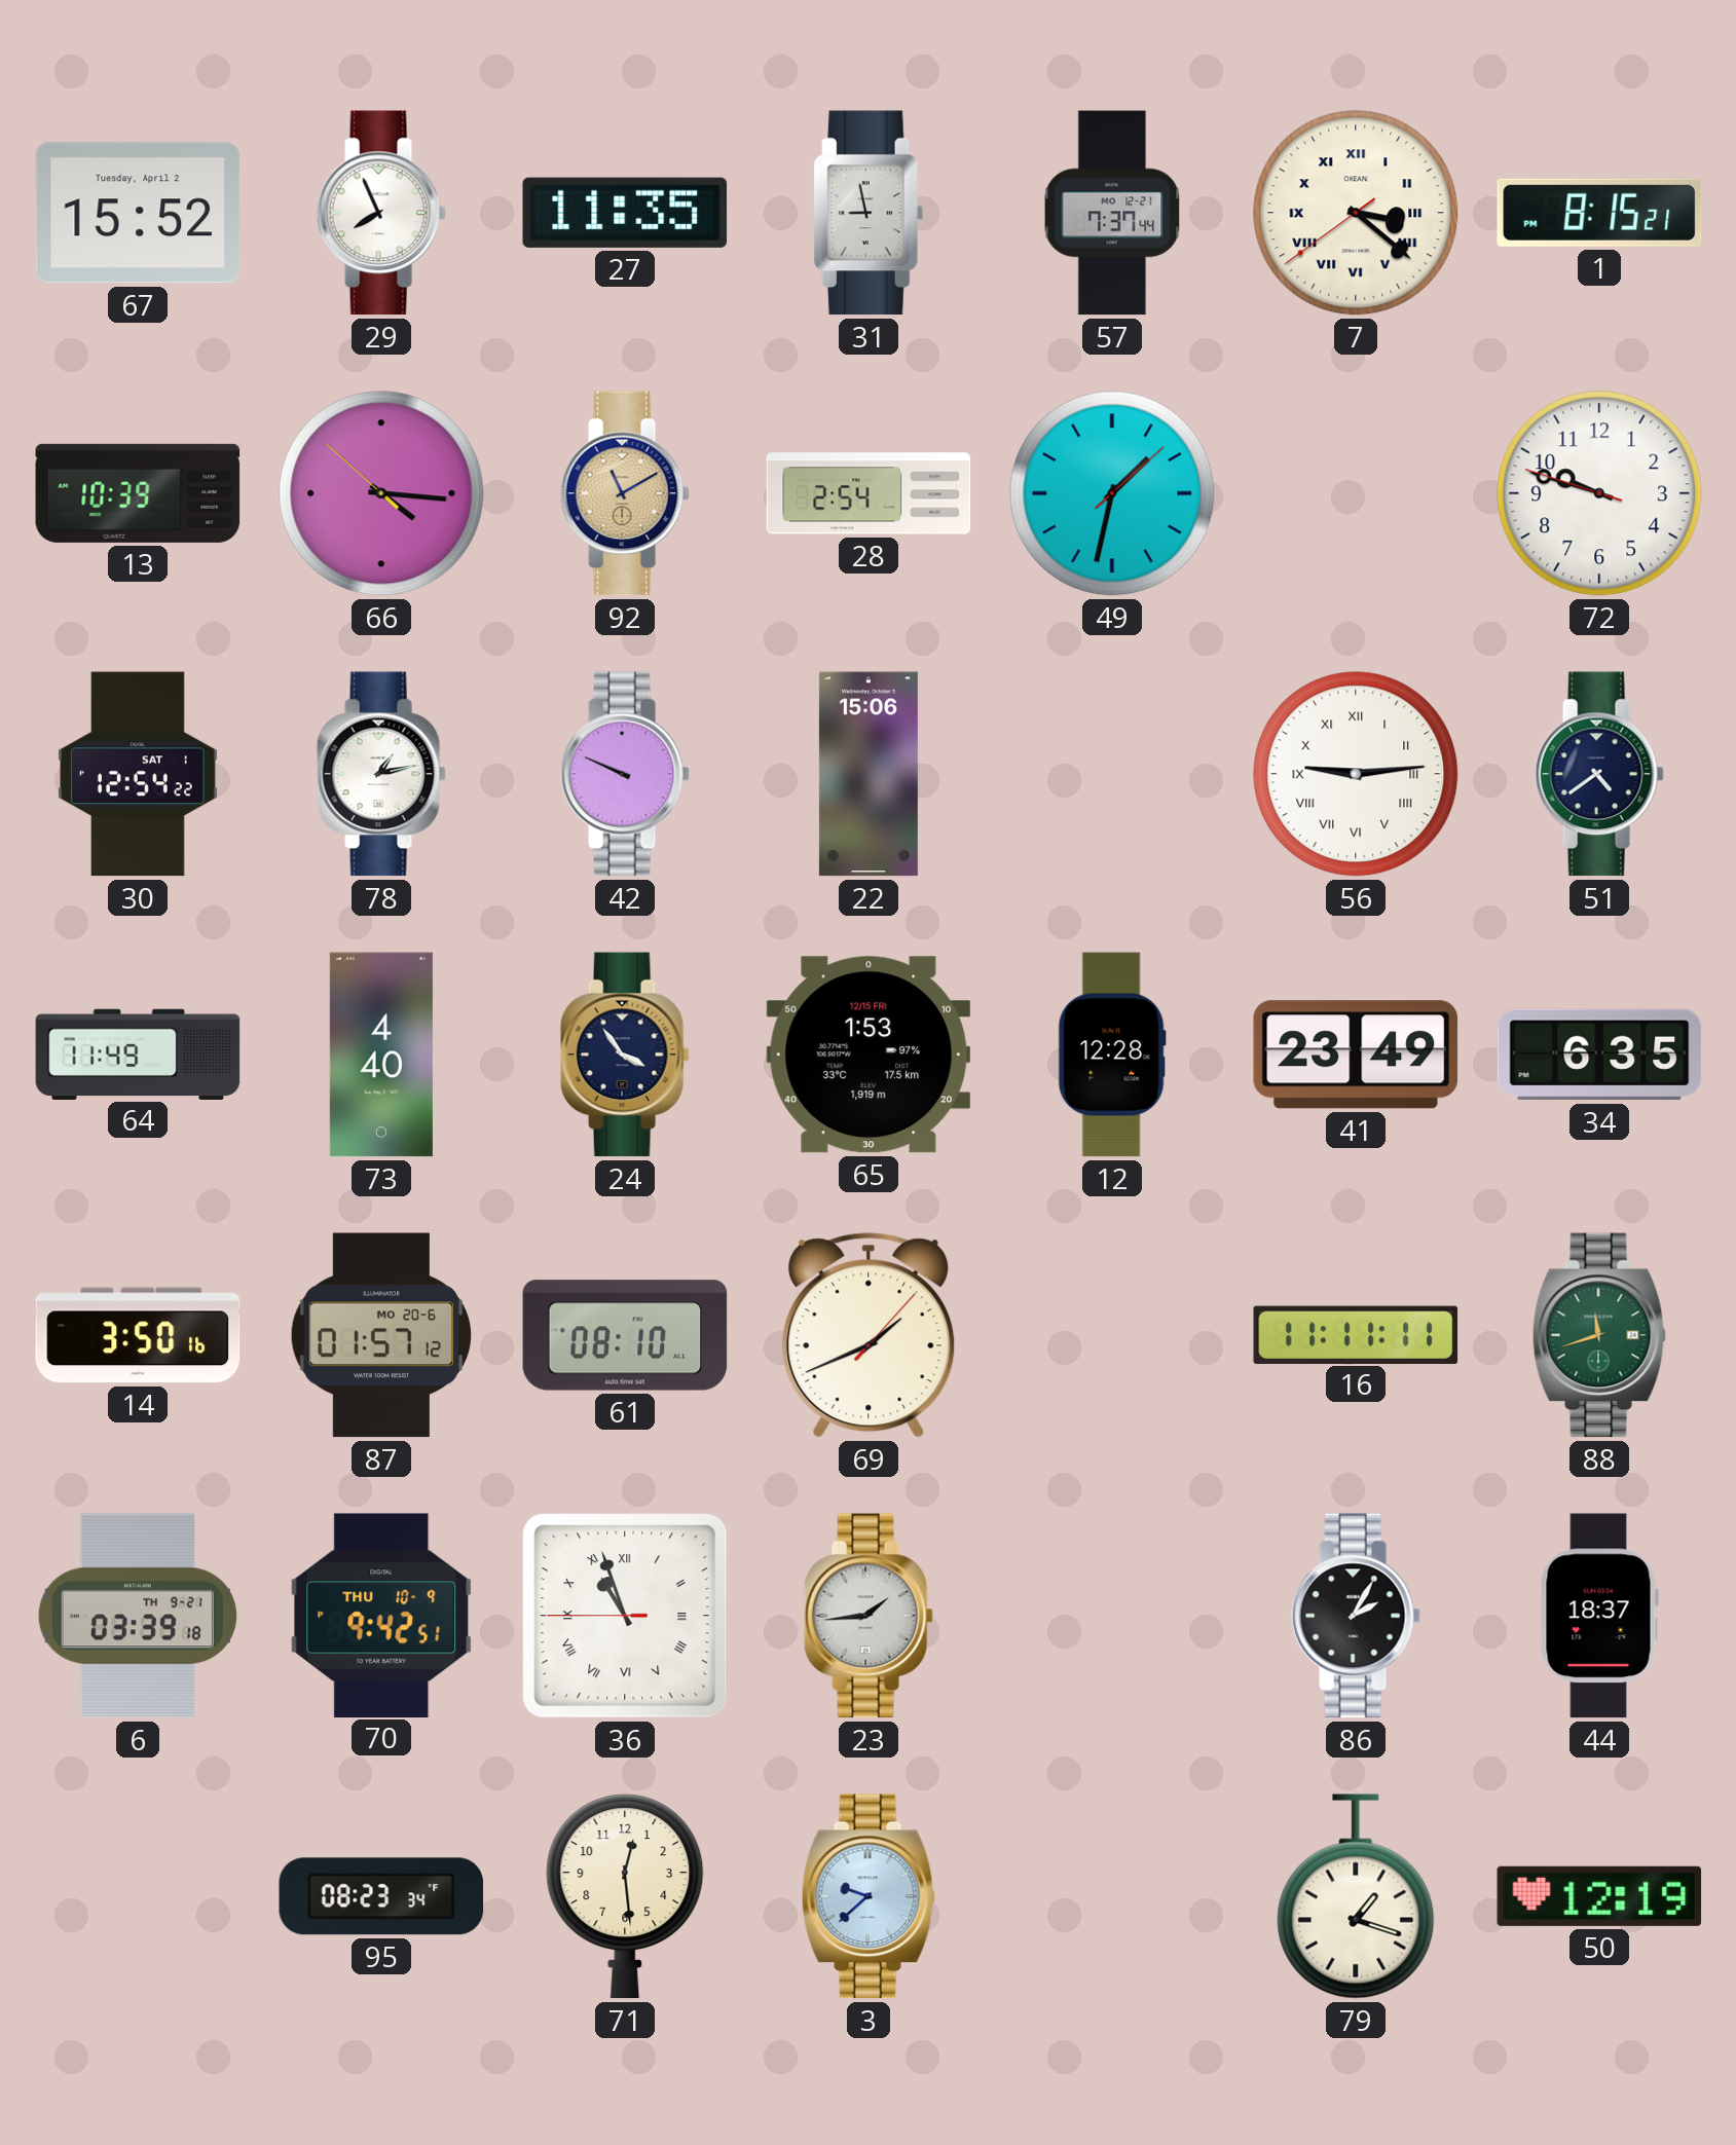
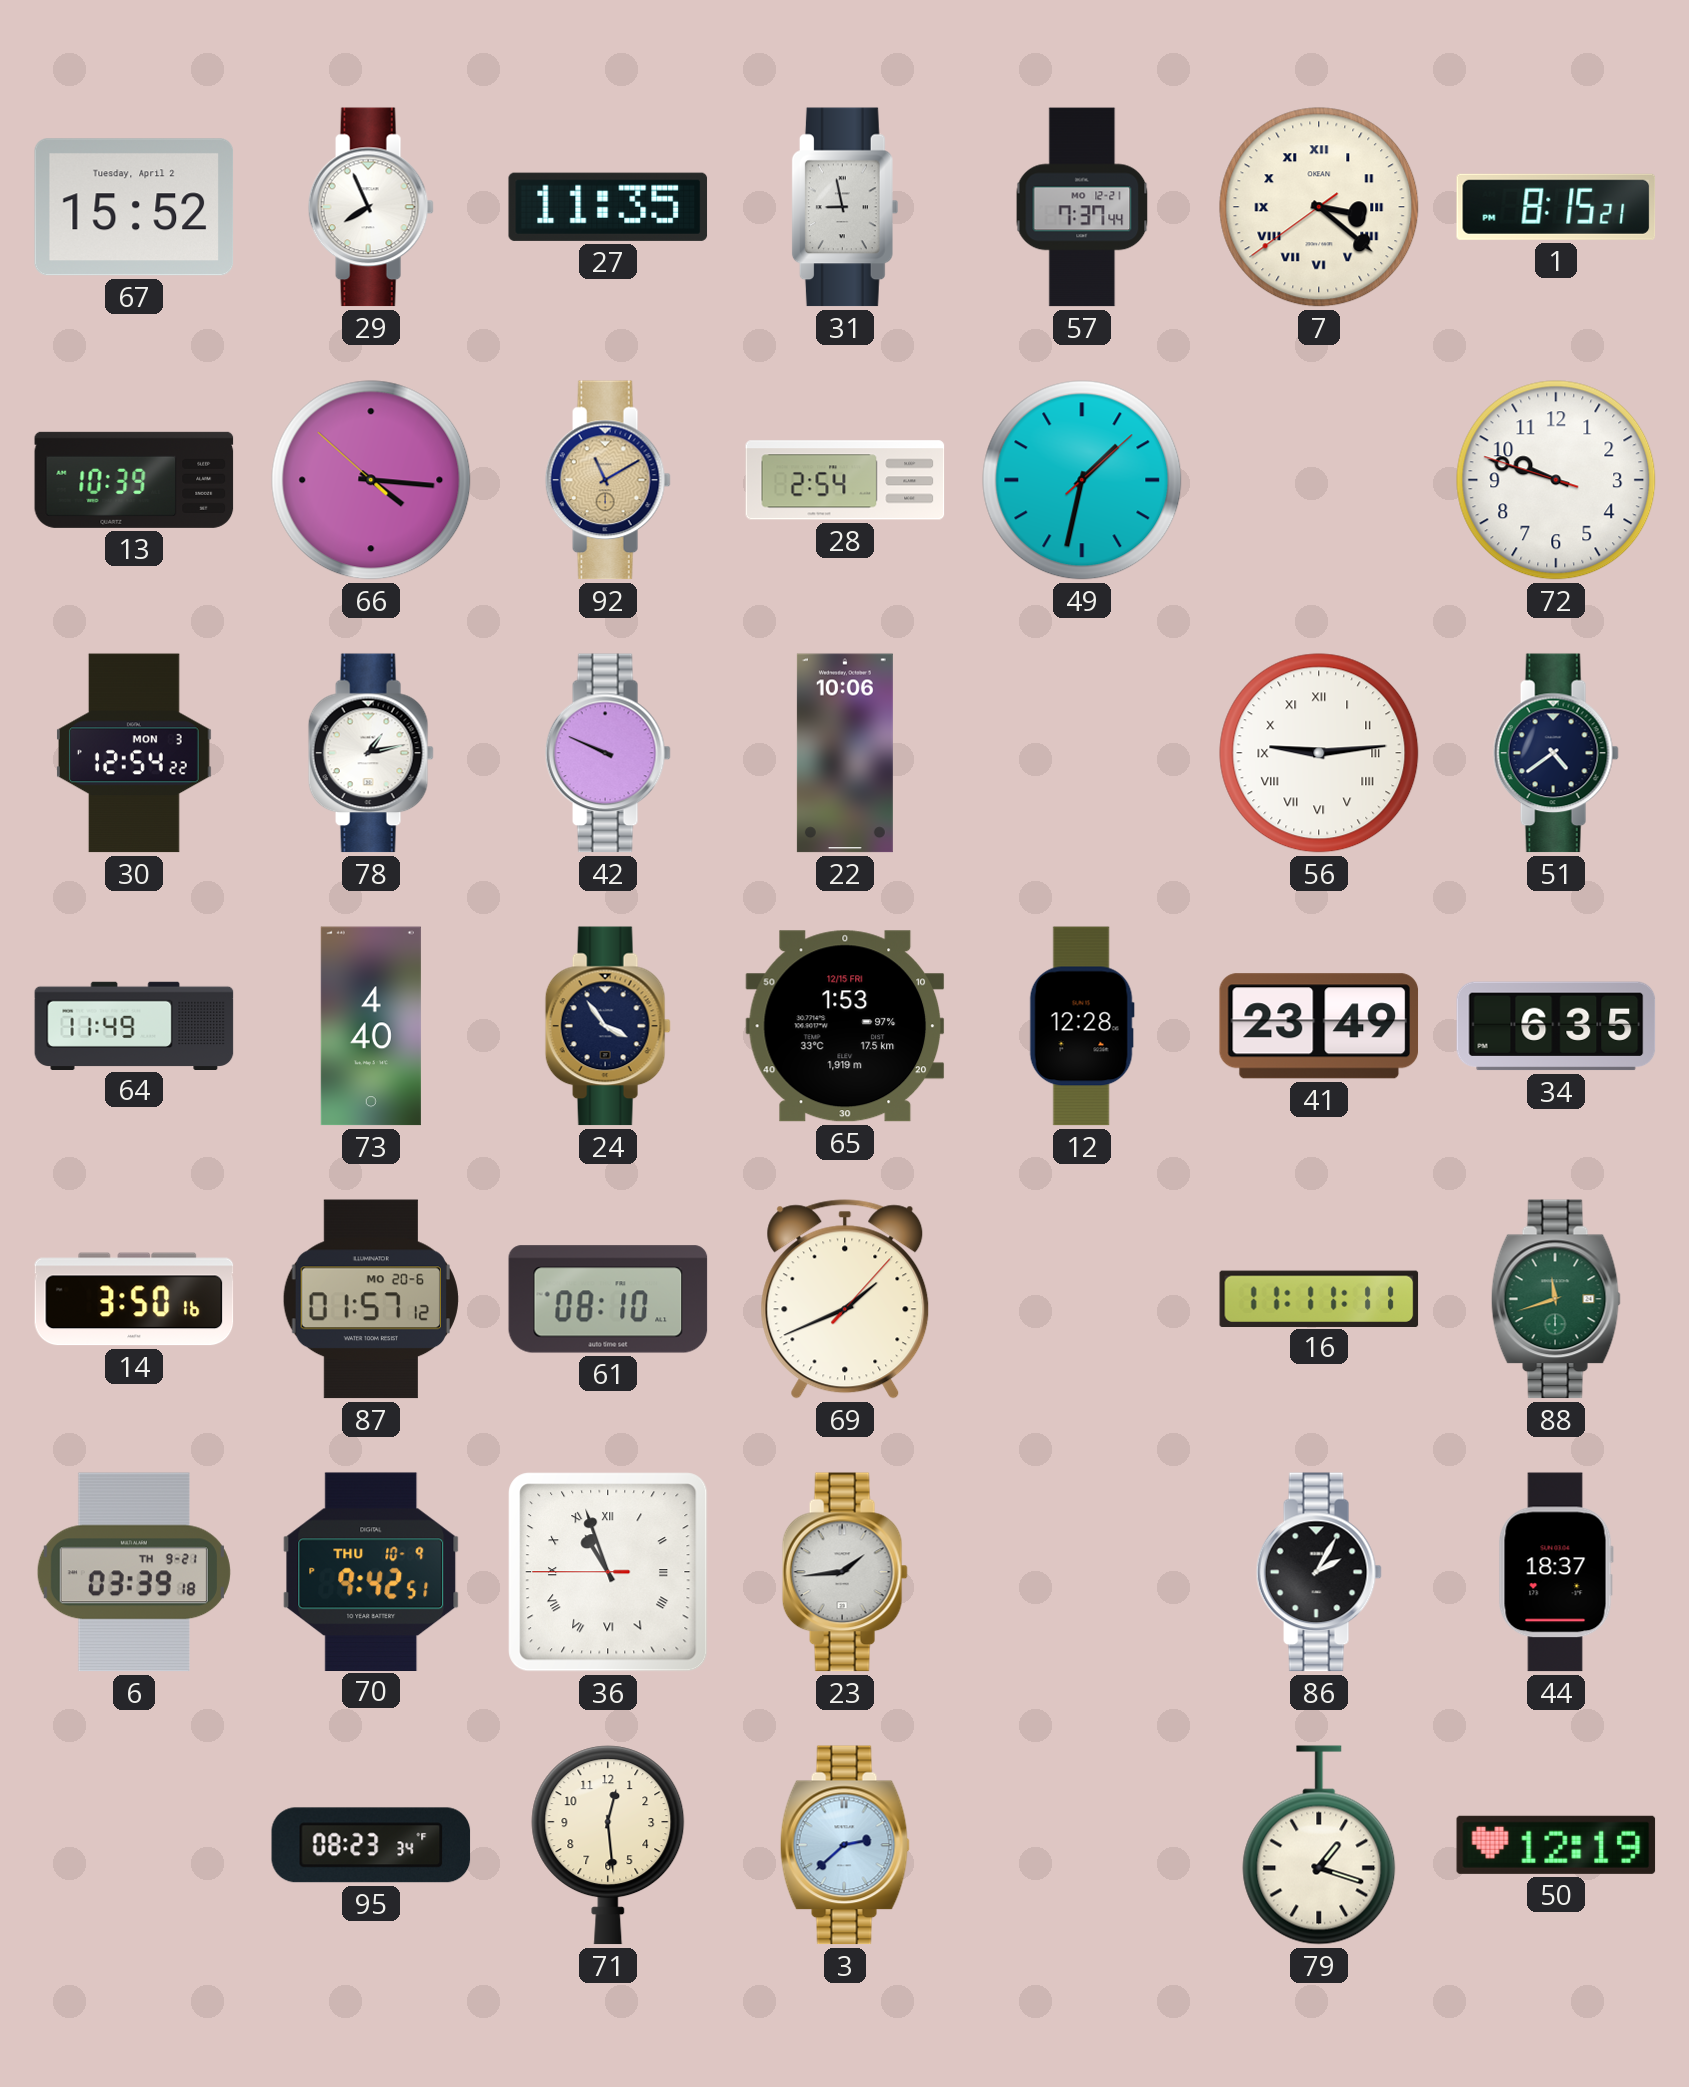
30 date: SAT 1 -> MON 3
22: 15:06 -> 10:06
3: 9:38 -> 2:38
